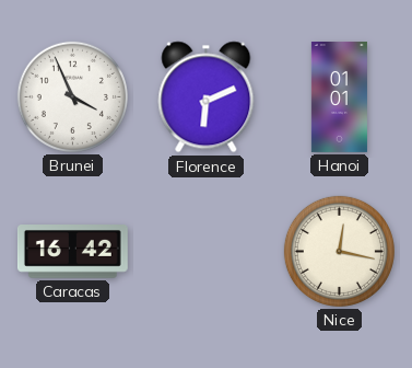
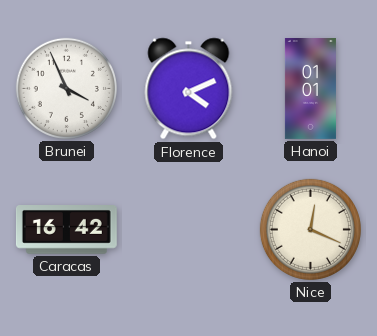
Florence: 6:11 -> 4:11
Nice: 12:17 -> 12:19
